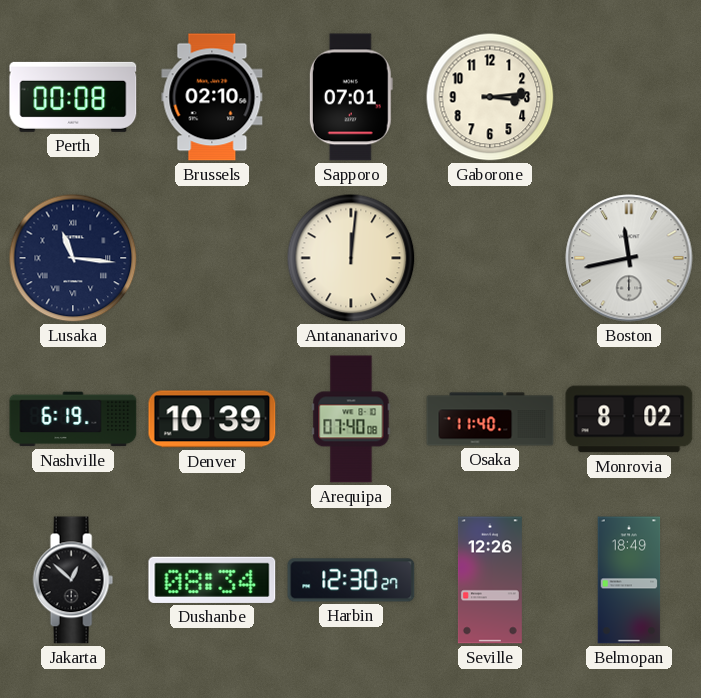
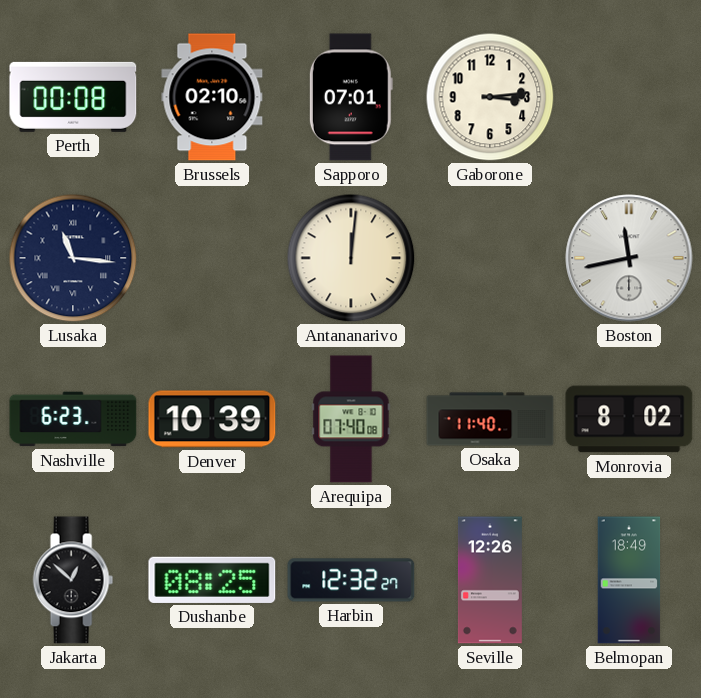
Nashville: 6:19 -> 6:23
Dushanbe: 08:34 -> 08:25
Harbin: 12:30 -> 12:32
